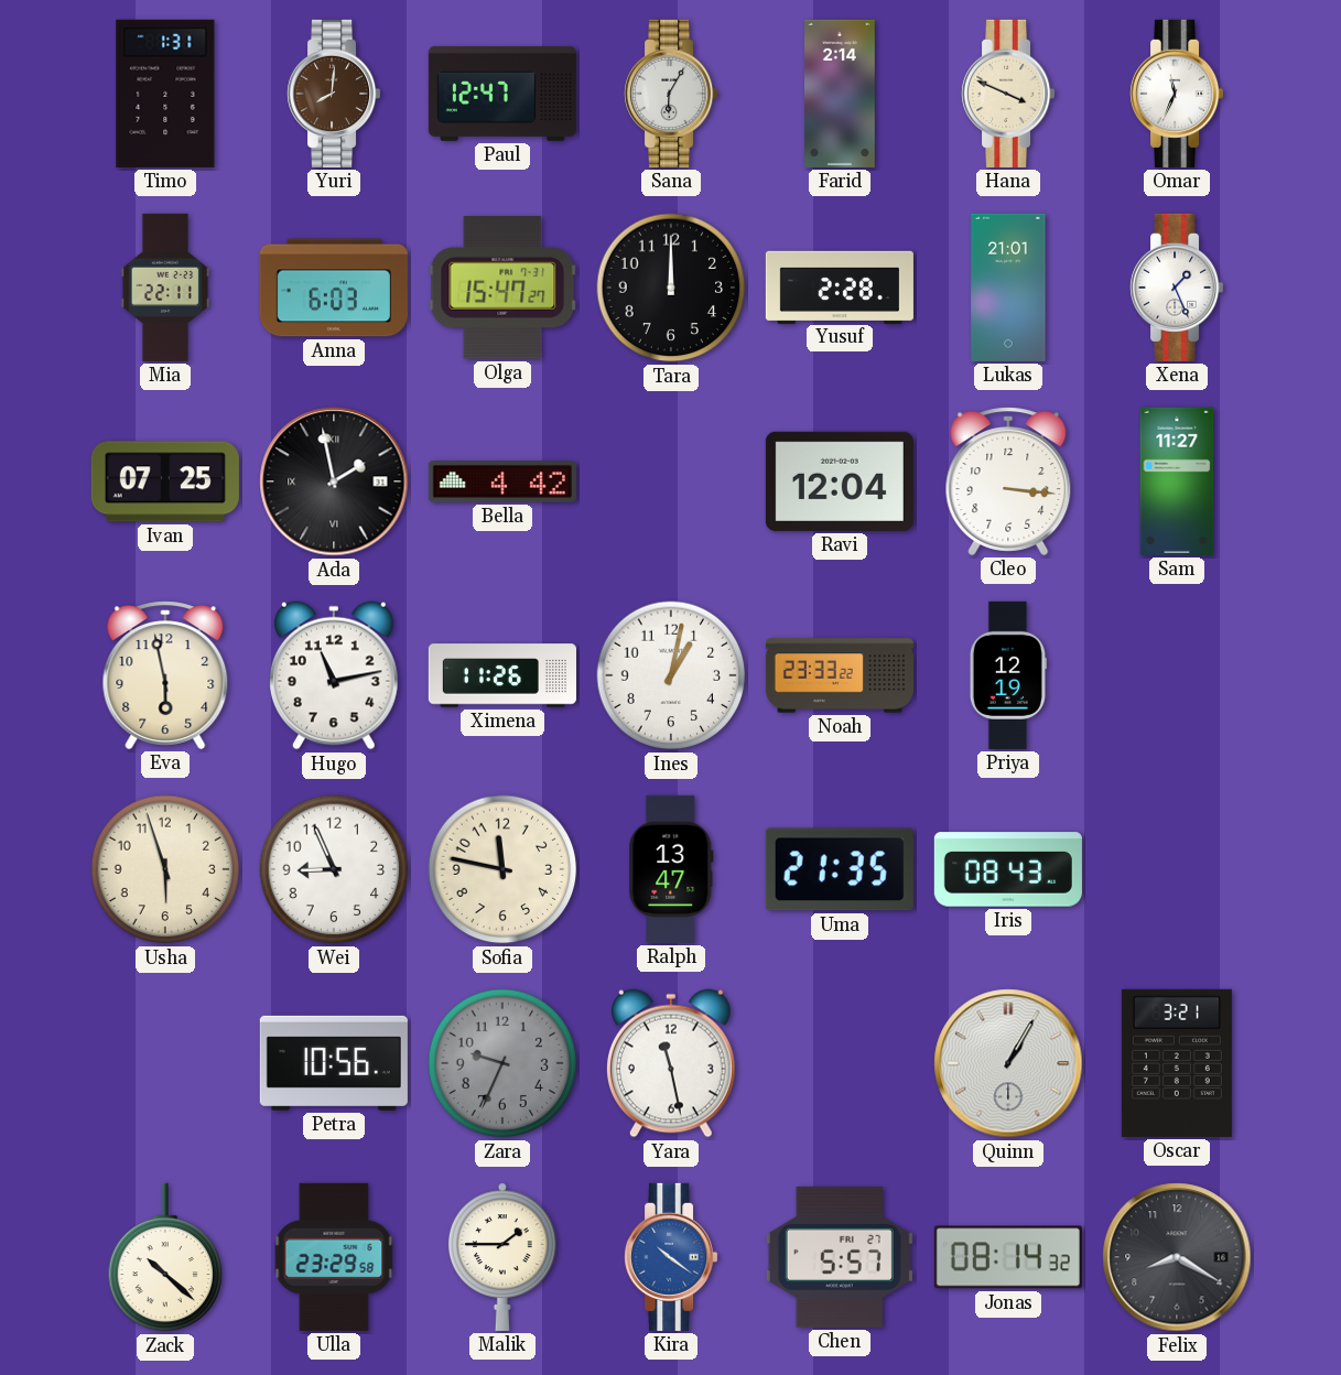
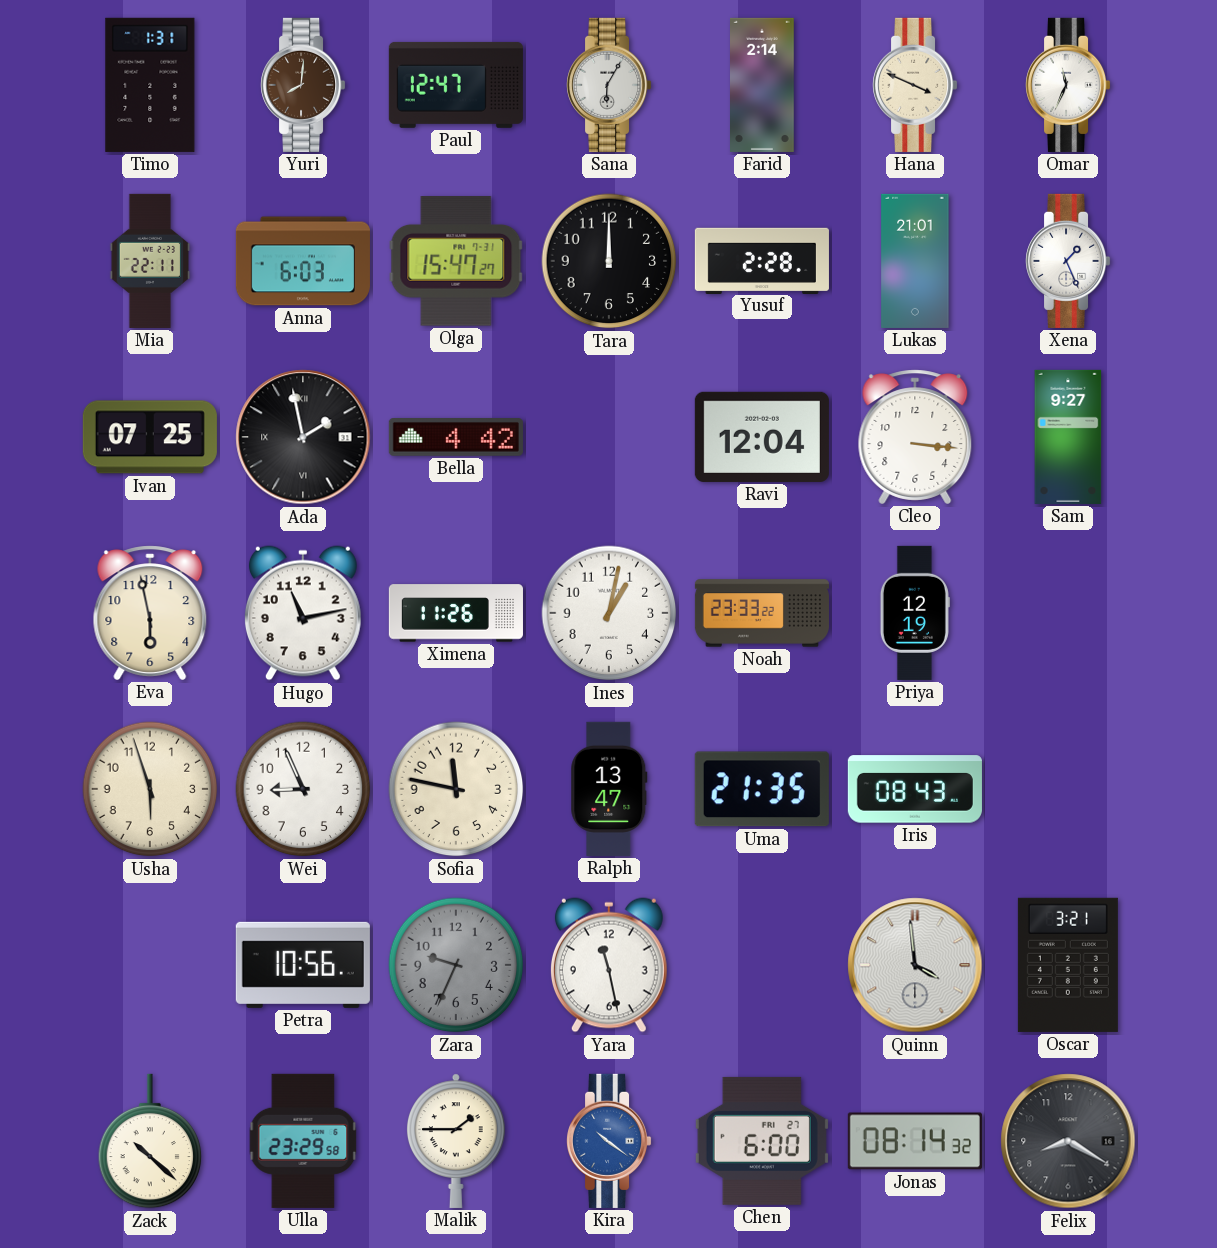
Sam: 11:27 -> 9:27
Quinn: 1:05 -> 3:59
Chen: 5:57 -> 6:00
